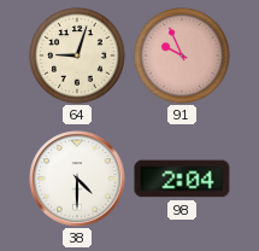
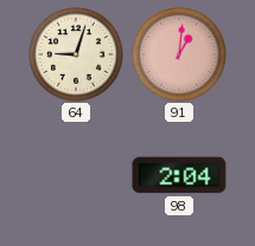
91: 9:56 -> 1:01
38: 4:30 -> none
